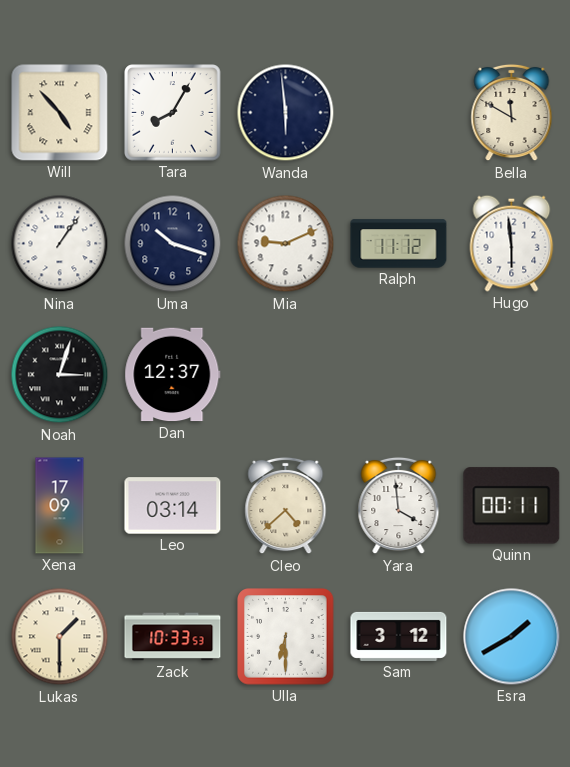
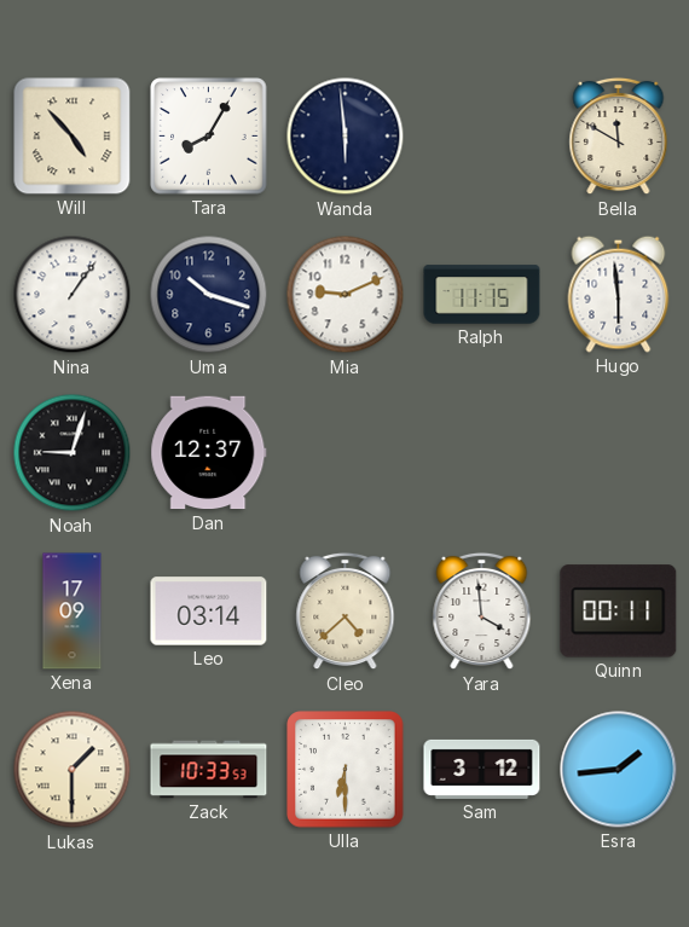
Ralph: 11:12 -> 11:15
Noah: 3:03 -> 9:03
Esra: 1:40 -> 1:44
